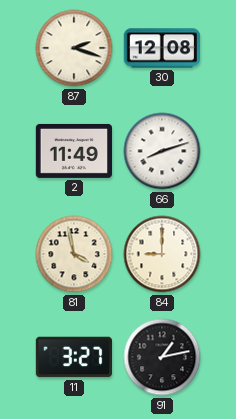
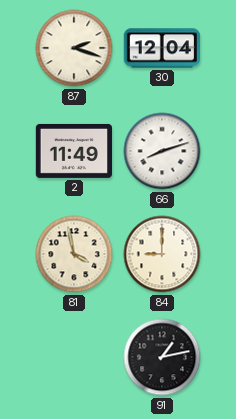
30: 12:08 -> 12:04
11: 3:27 -> none
